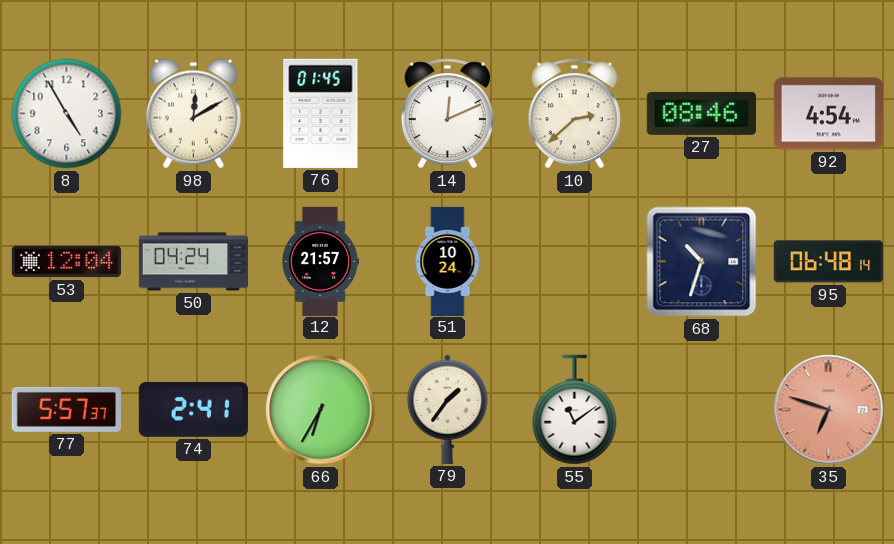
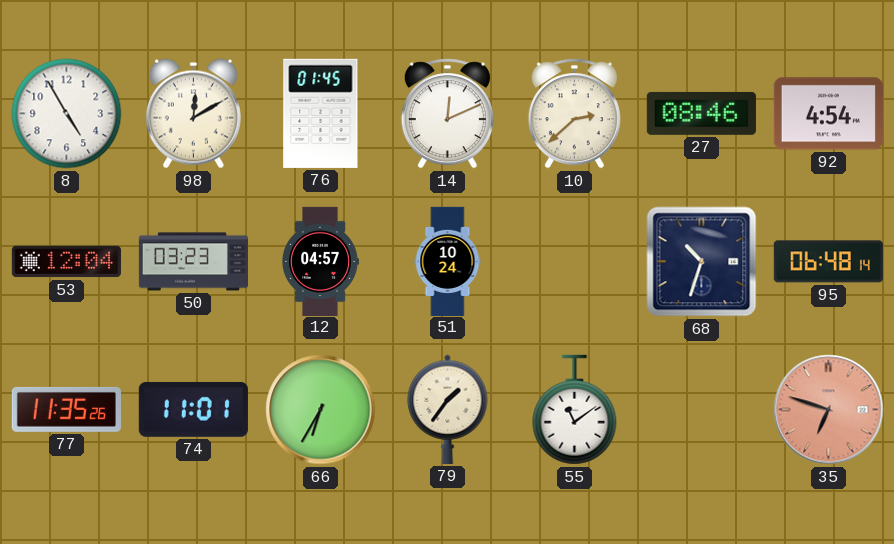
50: 04:24 -> 03:23
12: 21:57 -> 04:57
77: 5:57 -> 11:35
74: 2:41 -> 11:01
